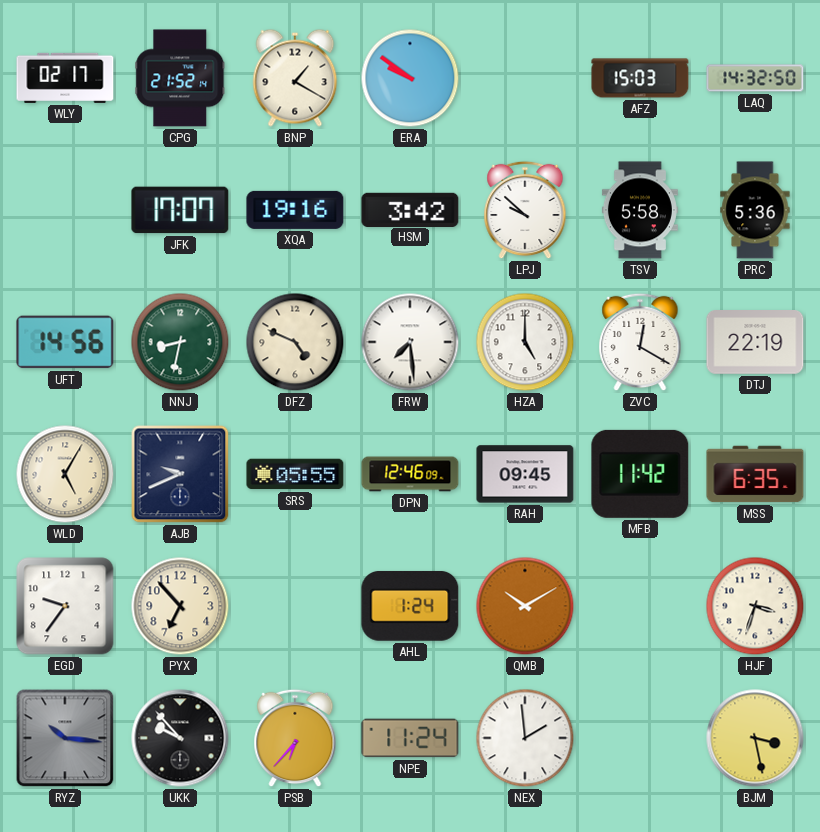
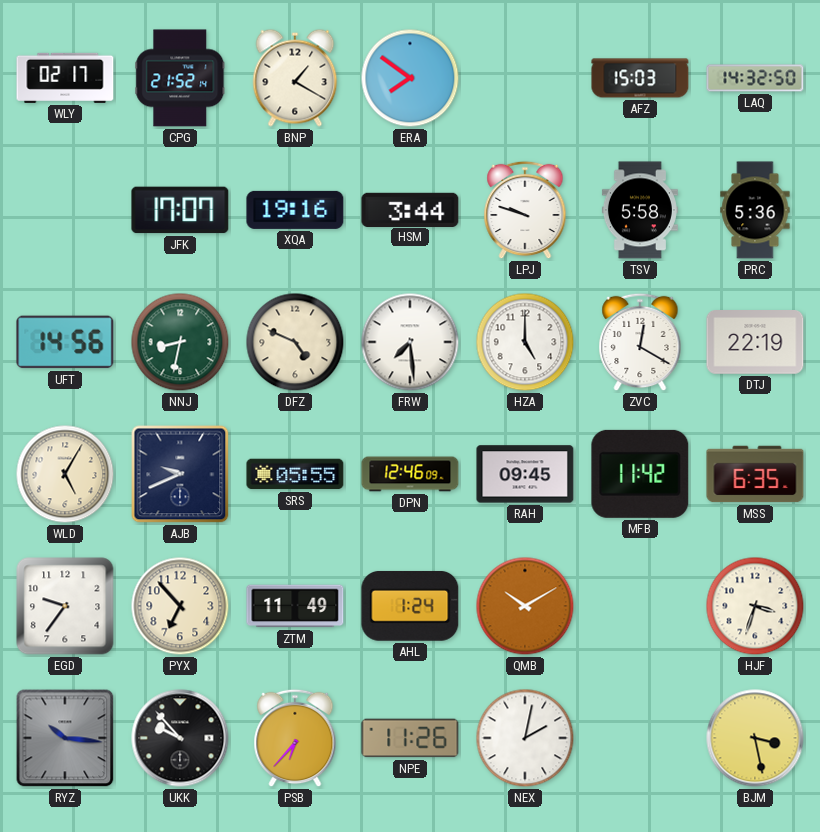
ERA: 9:51 -> 7:51
HSM: 3:42 -> 3:44
LPJ: 9:52 -> 9:48
ZTM: none -> 11:49
NPE: 11:24 -> 11:26
NEX: 1:59 -> 2:02
